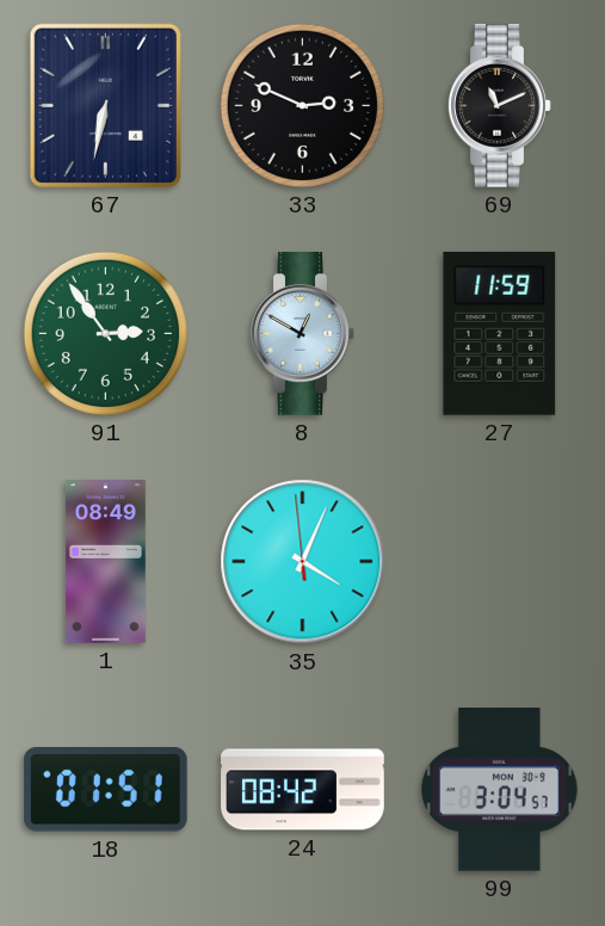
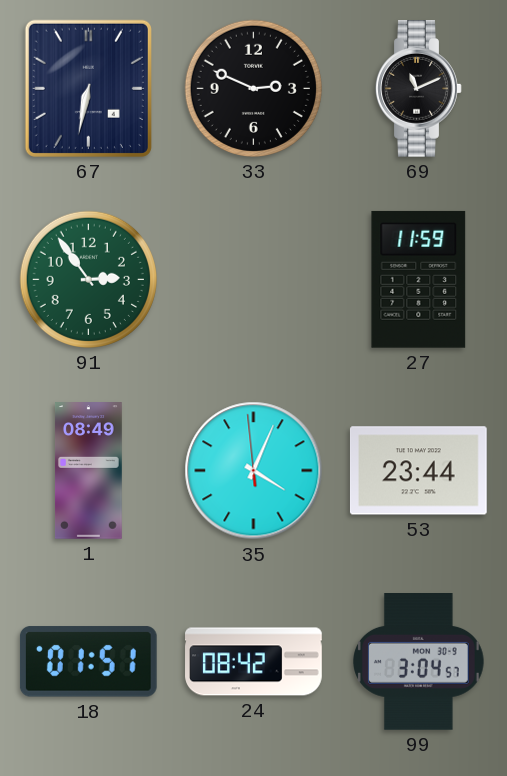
8: 12:50 -> none
53: none -> 23:44
